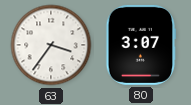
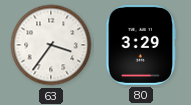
80: 3:07 -> 3:29
